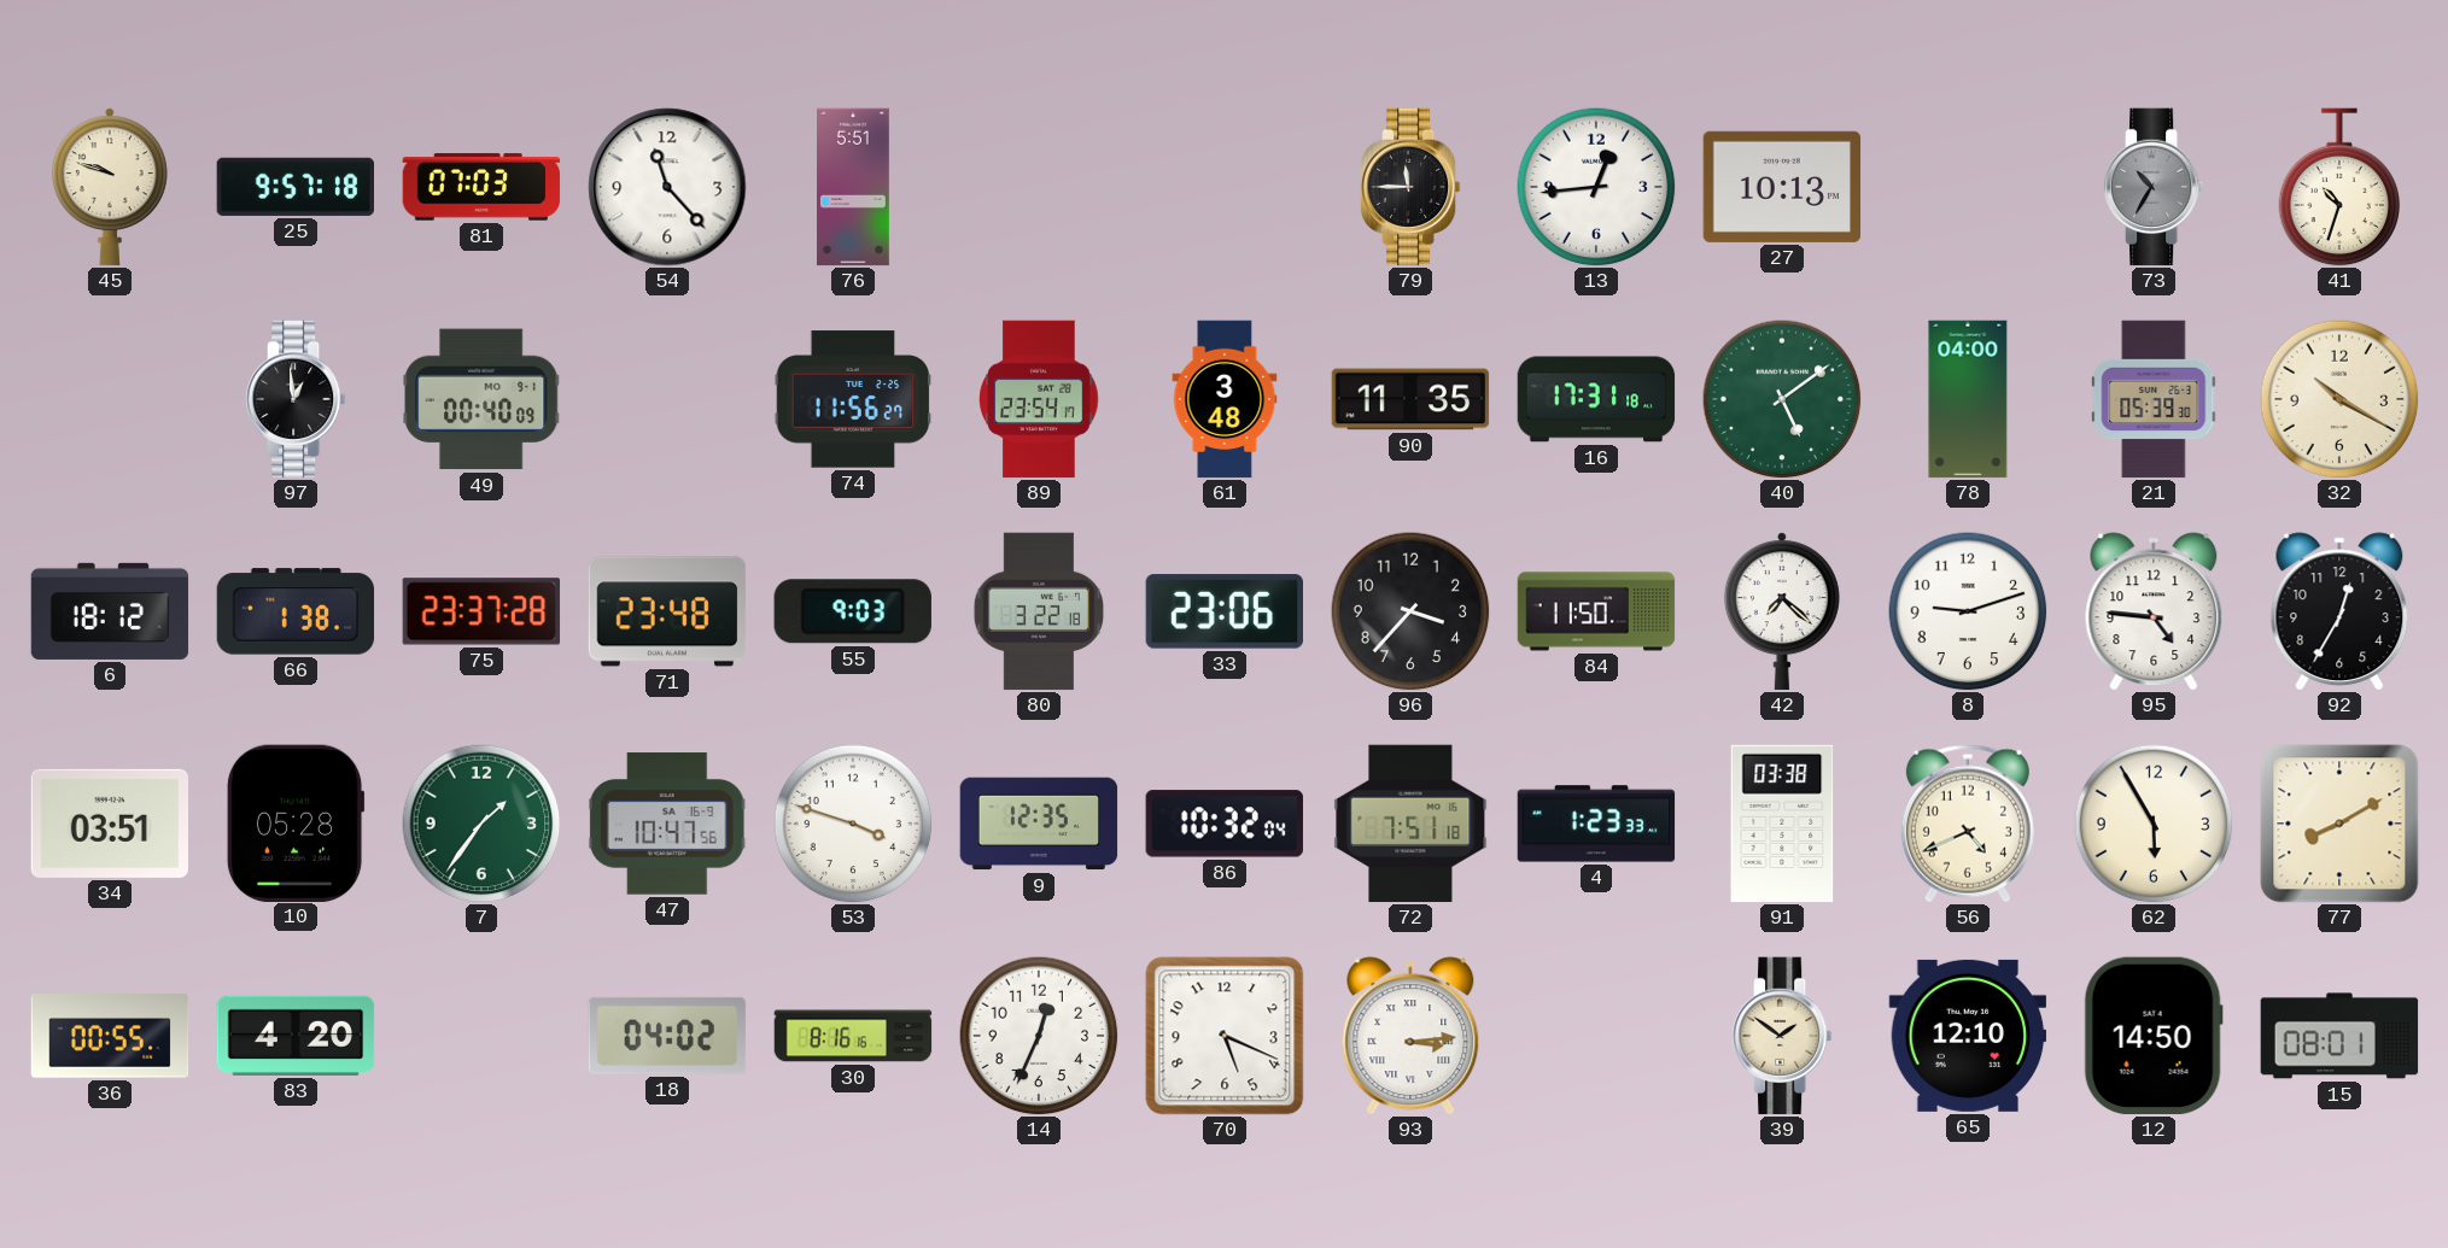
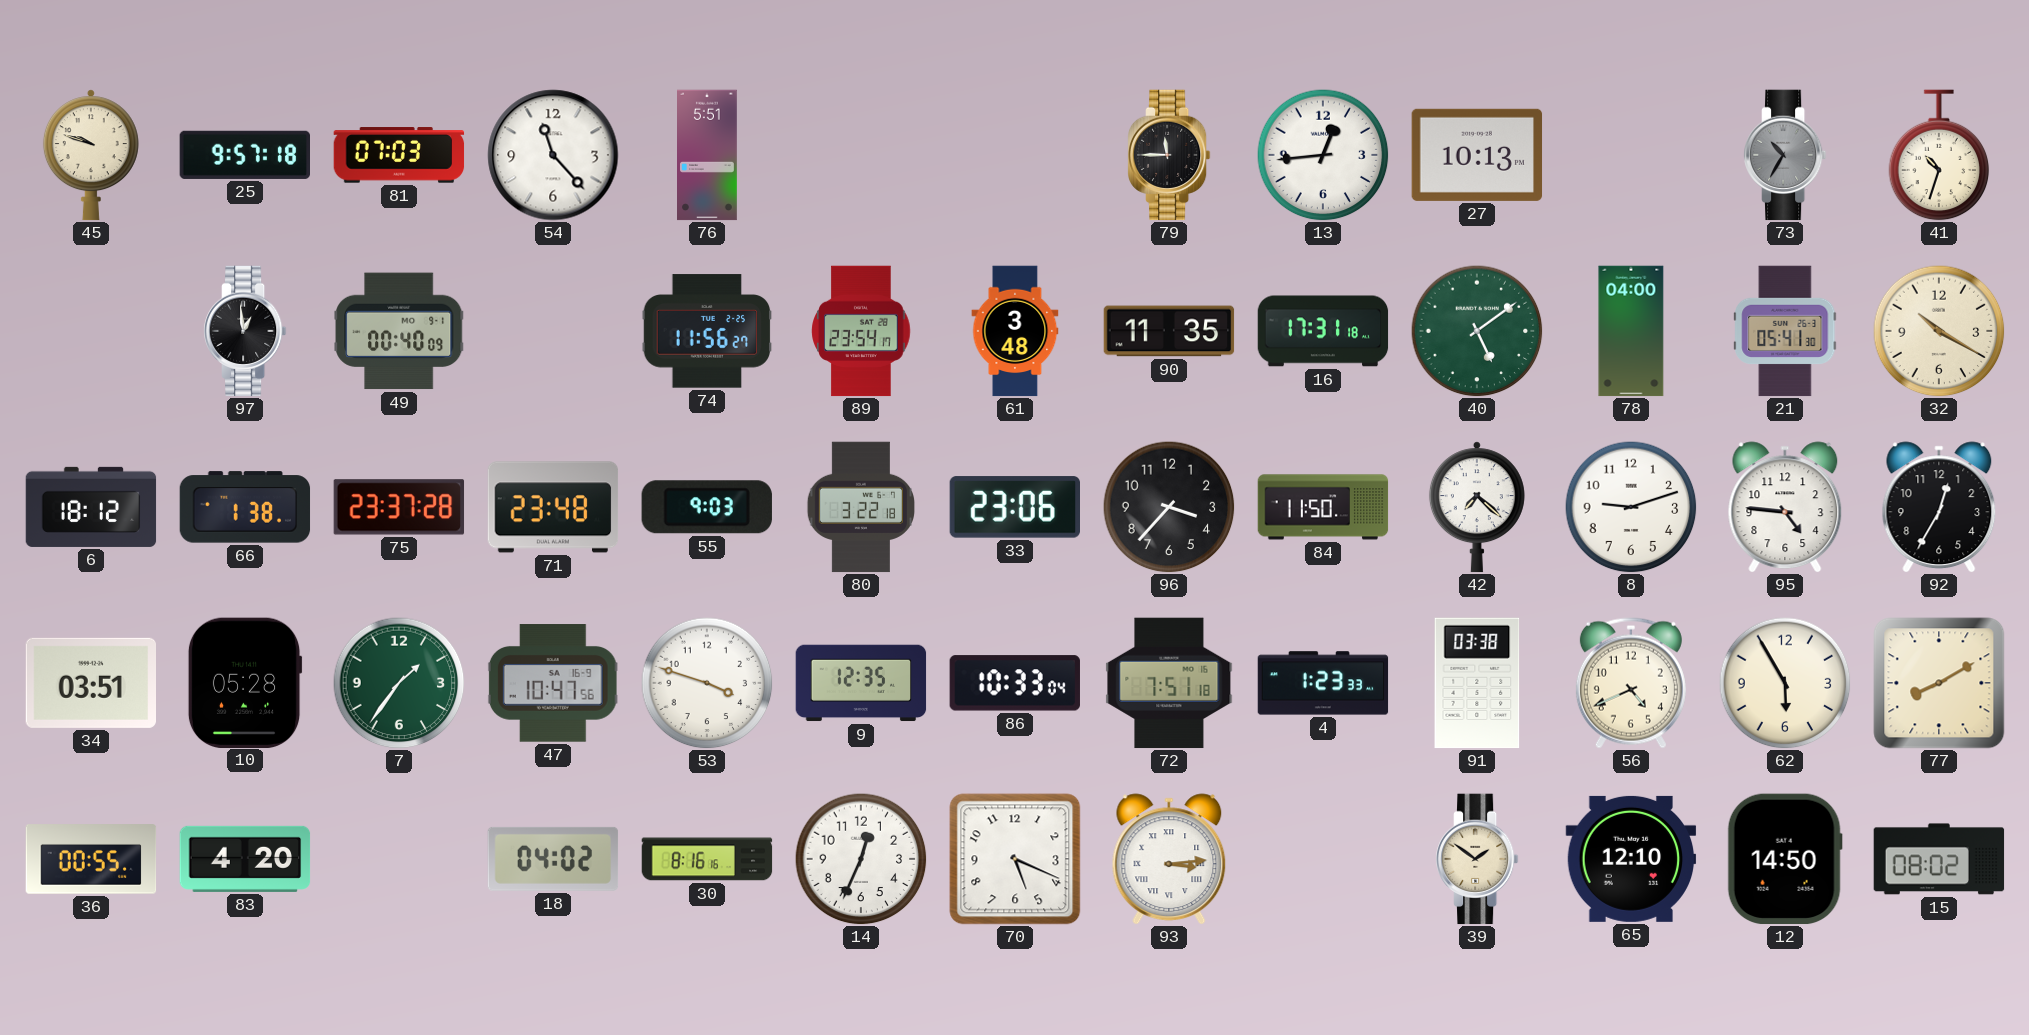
21: 05:39 -> 05:41
86: 10:32 -> 10:33
15: 08:01 -> 08:02
